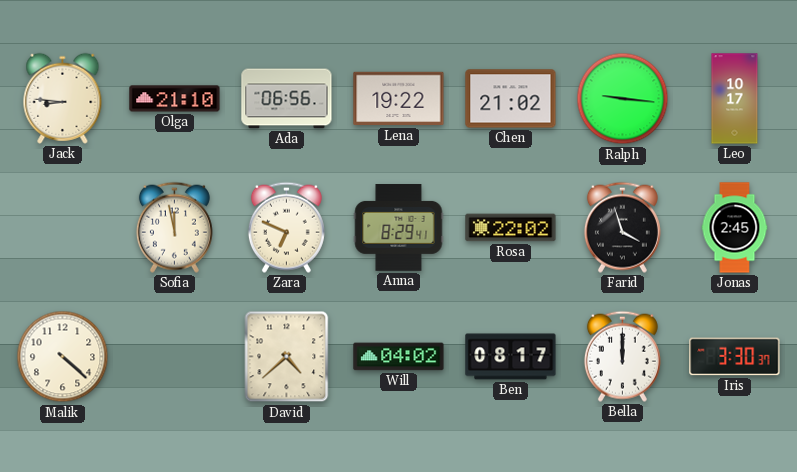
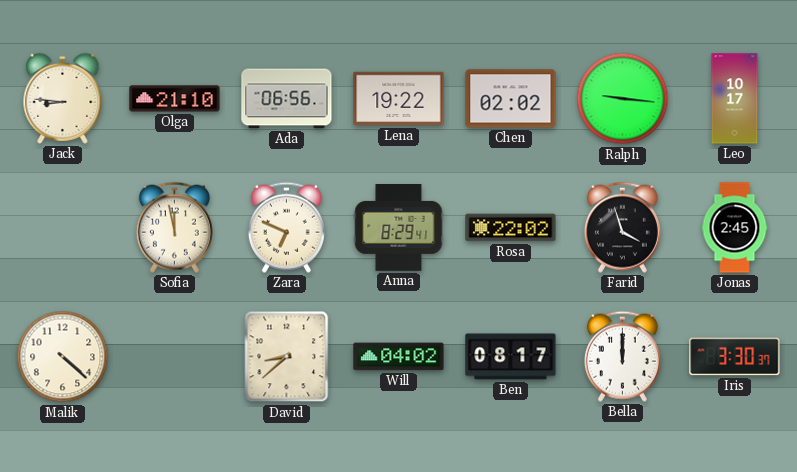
Chen: 21:02 -> 02:02
David: 4:38 -> 8:38
